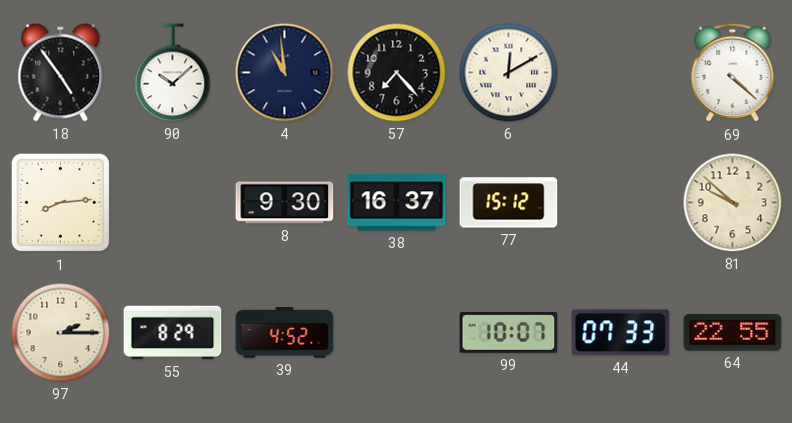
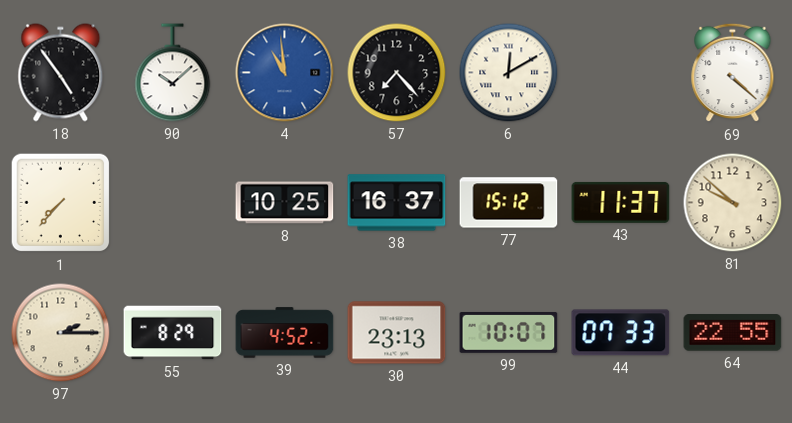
4 dial: navy -> blue
1: 8:14 -> 7:37
8: 9:30 -> 10:25
43: none -> 11:37
30: none -> 23:13
